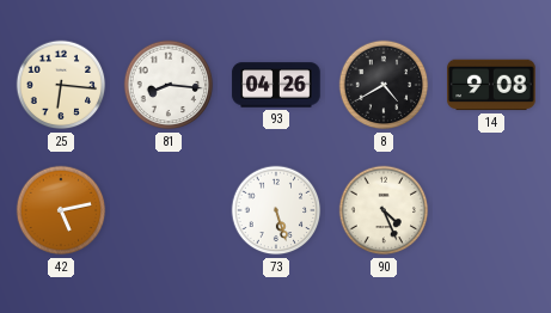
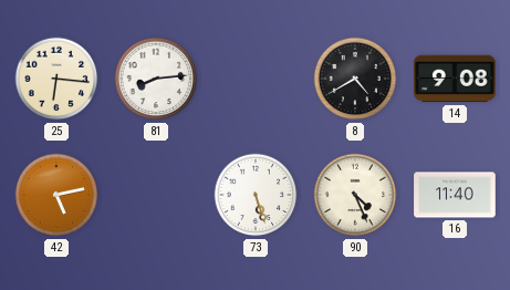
81: 8:16 -> 8:14
93: 04:26 -> none
16: none -> 11:40
